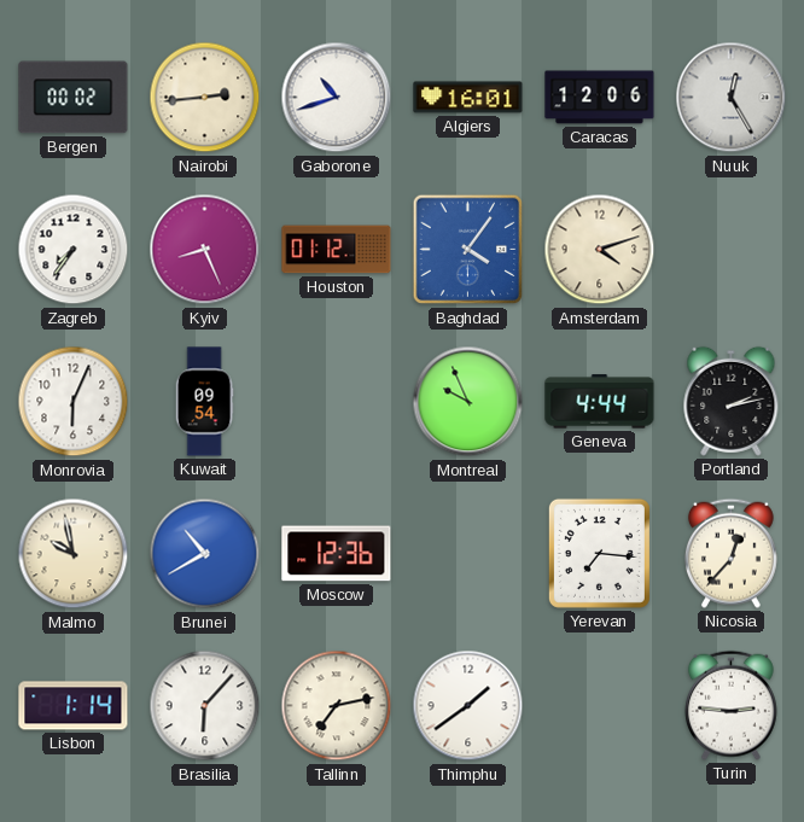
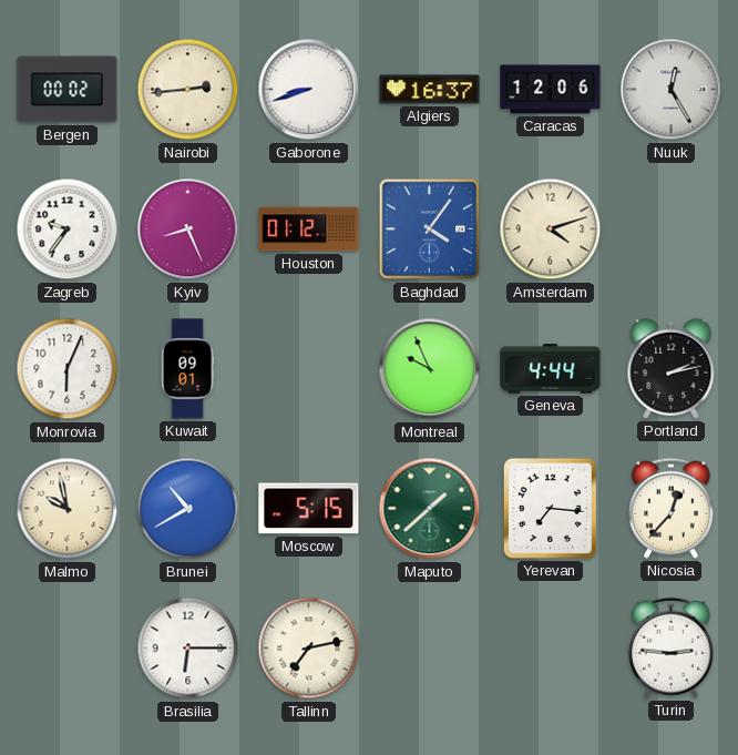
Gaborone: 10:42 -> 8:42
Algiers: 16:01 -> 16:37
Zagreb: 7:36 -> 9:36
Kuwait: 09:54 -> 09:01
Moscow: 12:36 -> 5:15
Maputo: none -> 1:38
Lisbon: 1:14 -> none
Brasilia: 6:07 -> 6:15
Thimphu: 1:39 -> none
